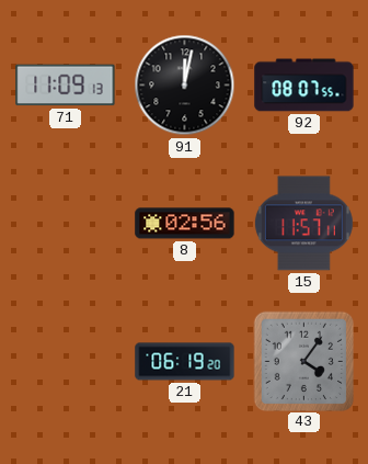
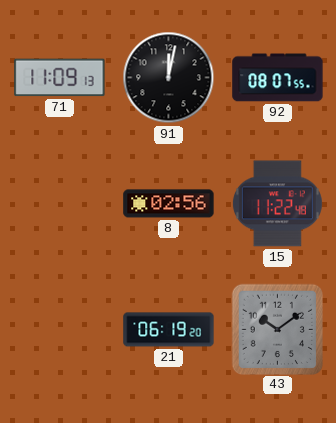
15: 11:57 -> 11:22
43: 4:06 -> 10:09
